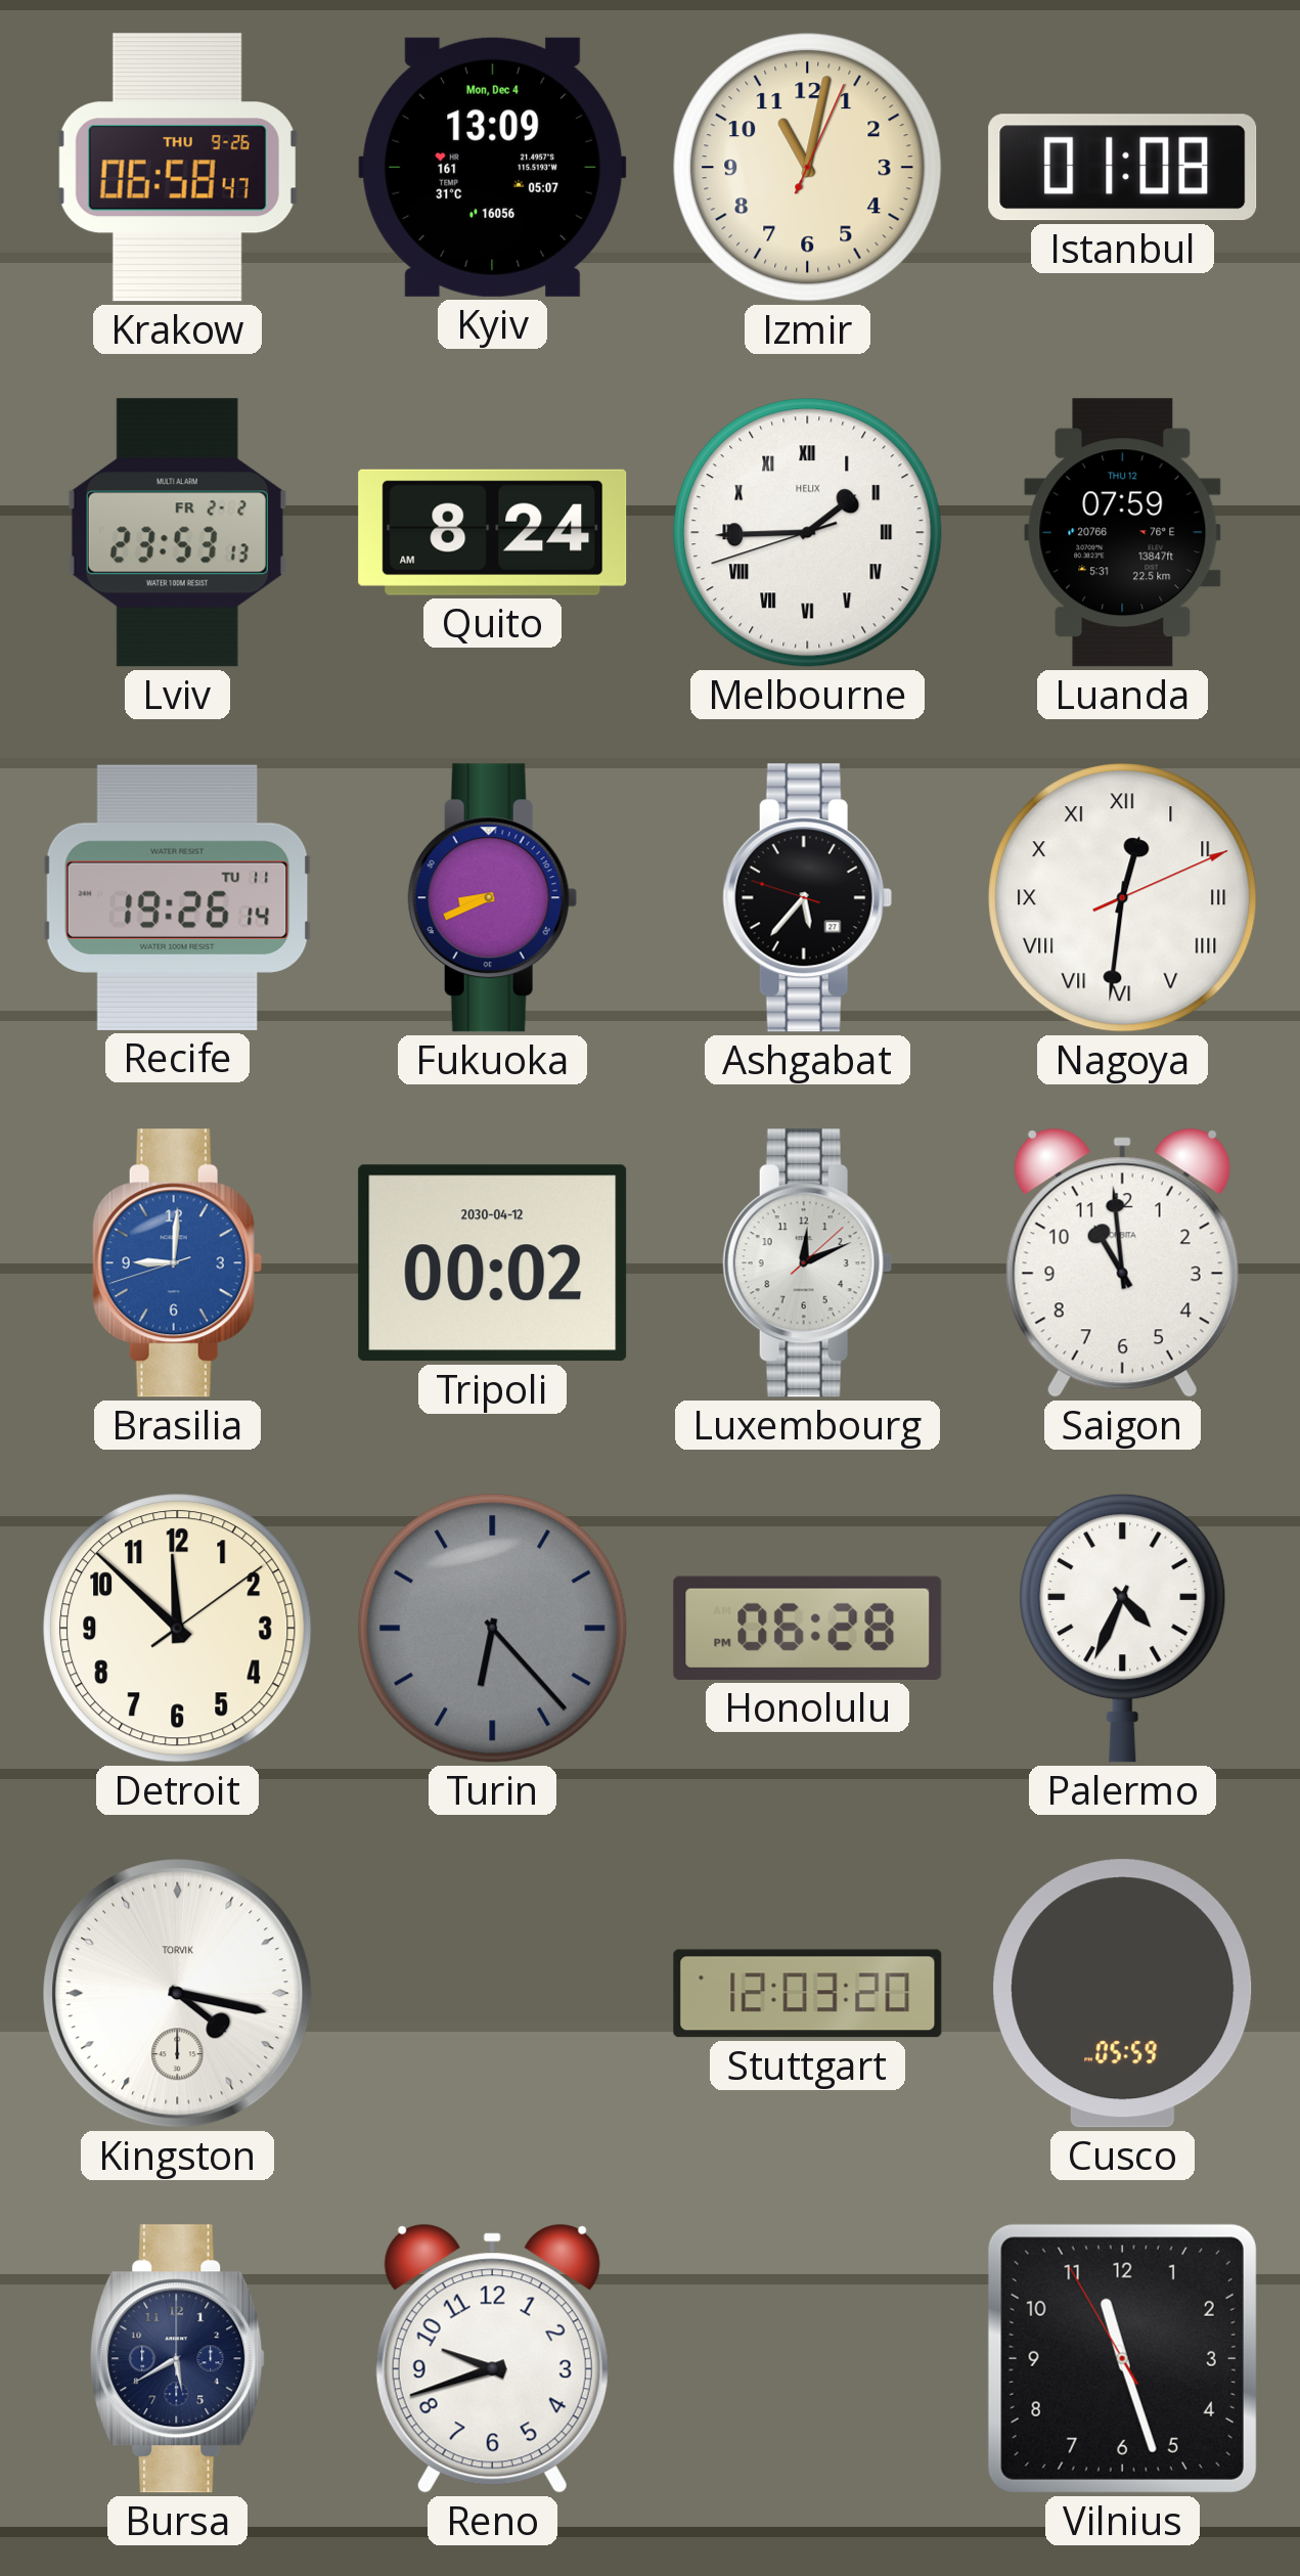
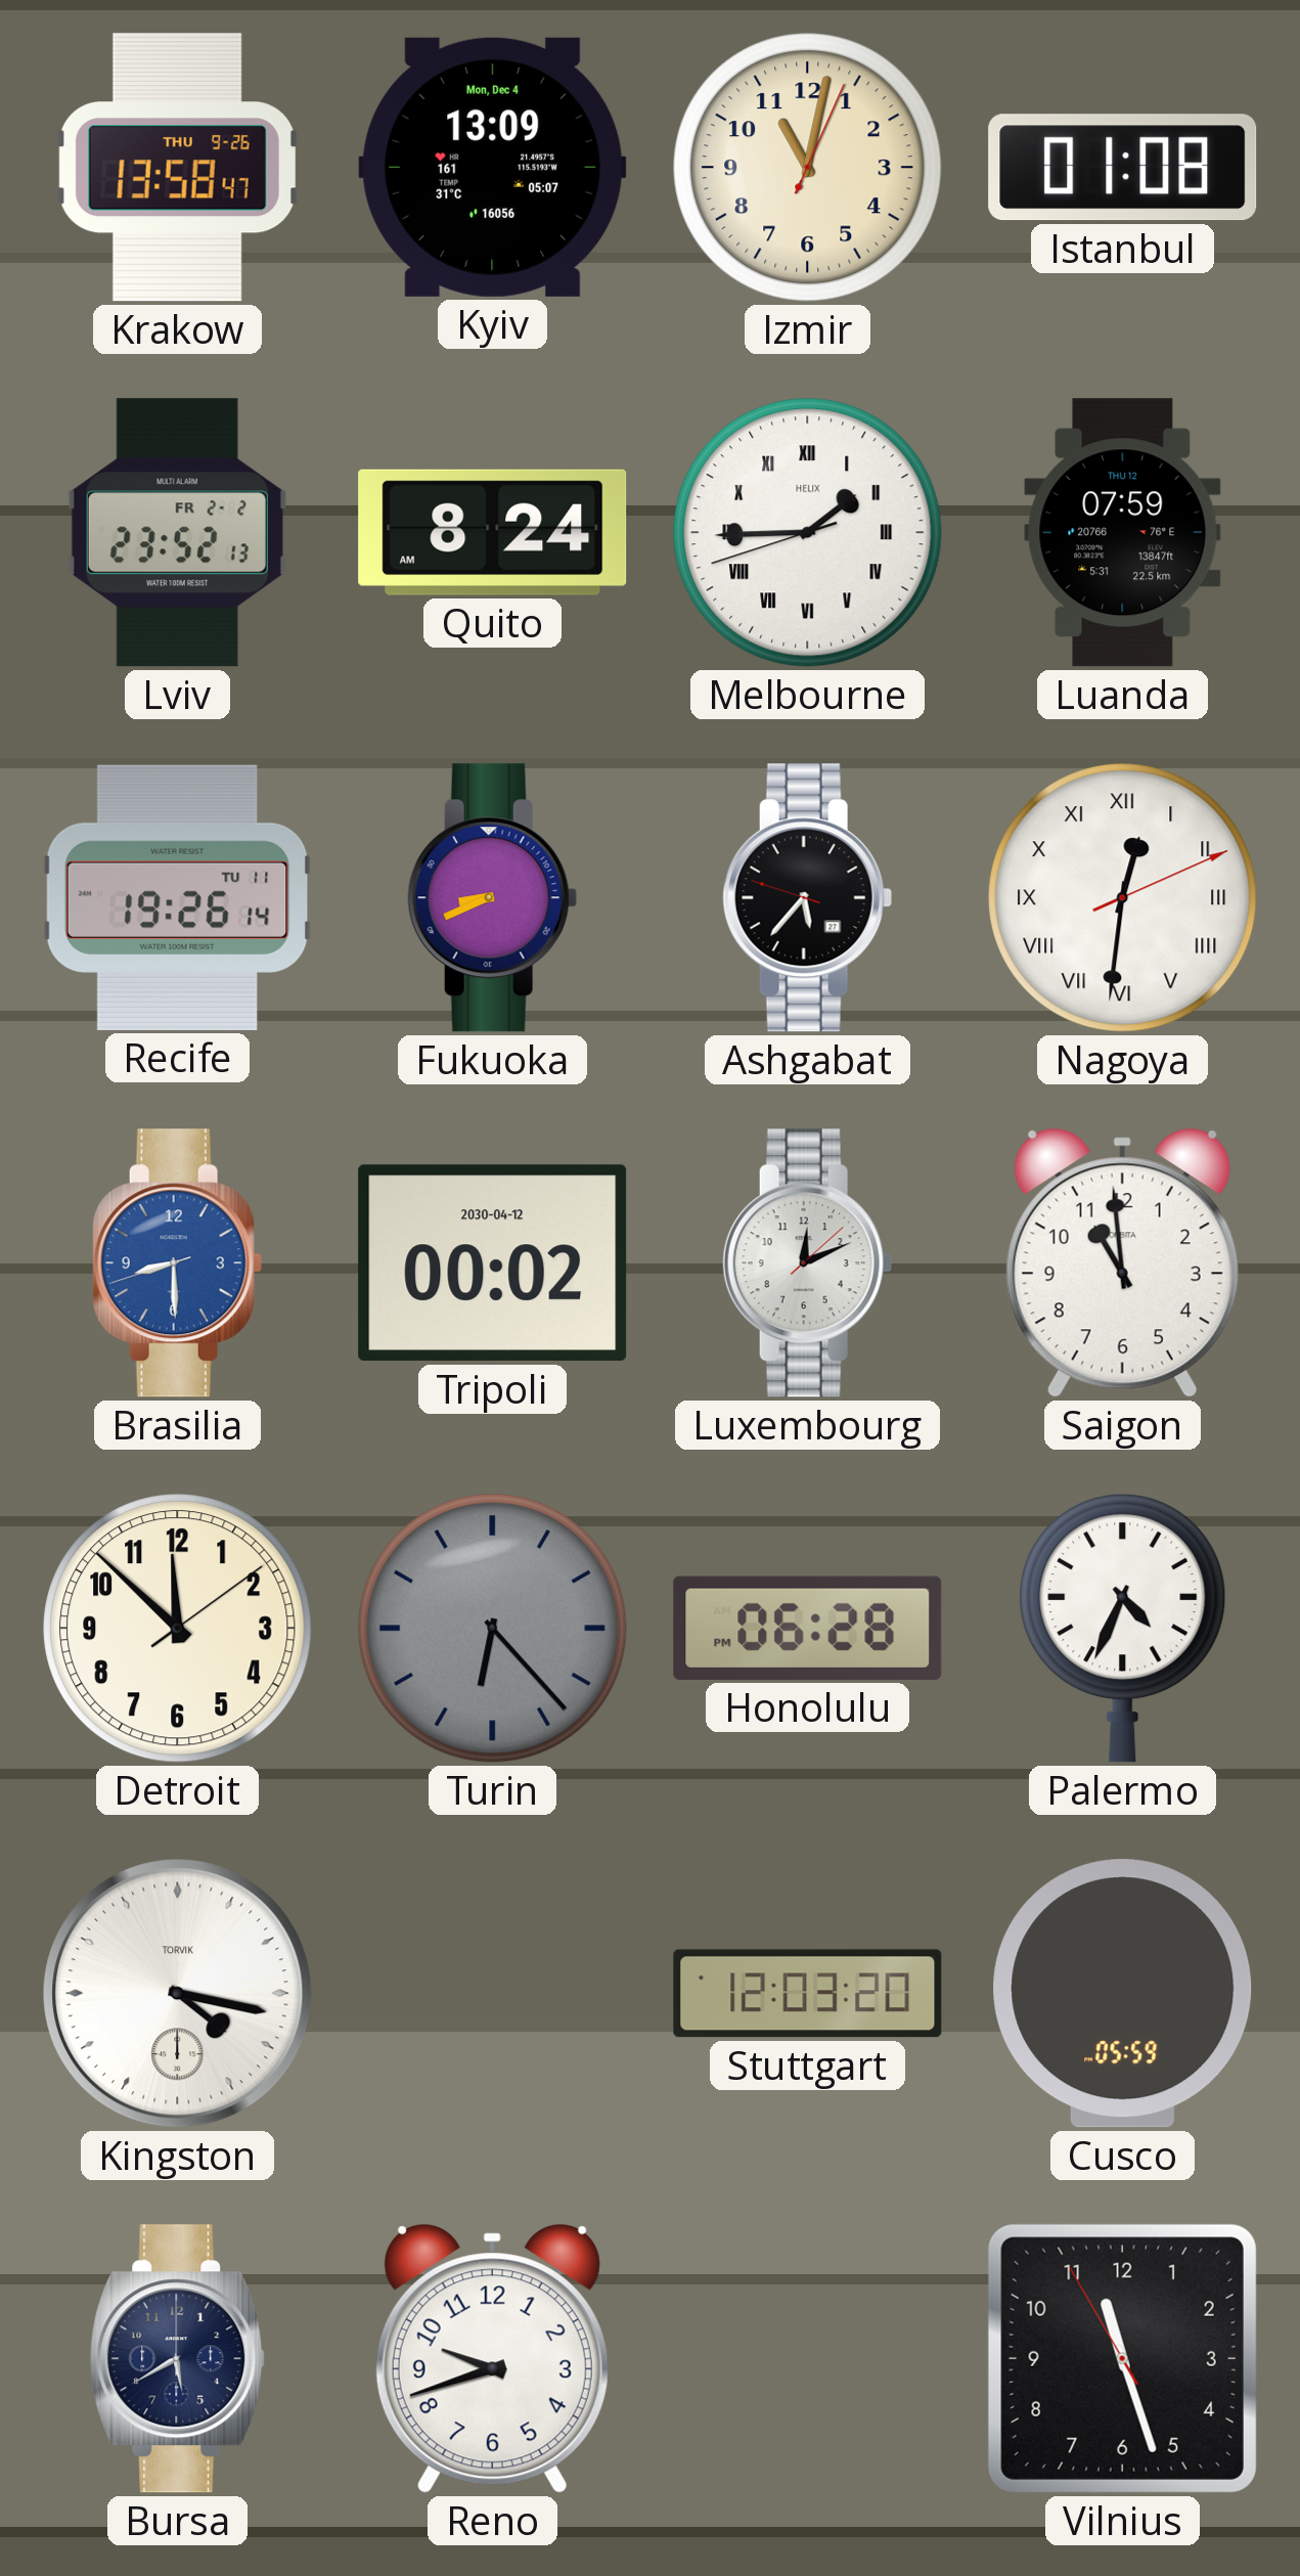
Krakow: 06:58 -> 13:58
Lviv: 23:53 -> 23:52
Brasilia: 9:00 -> 8:29
